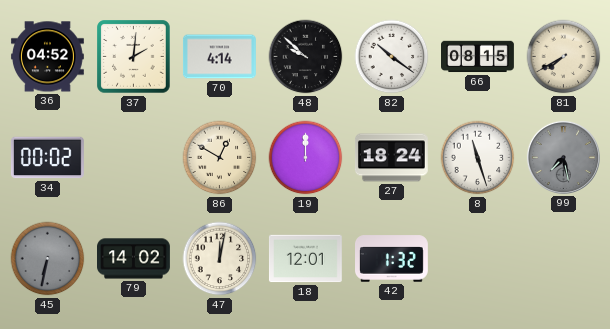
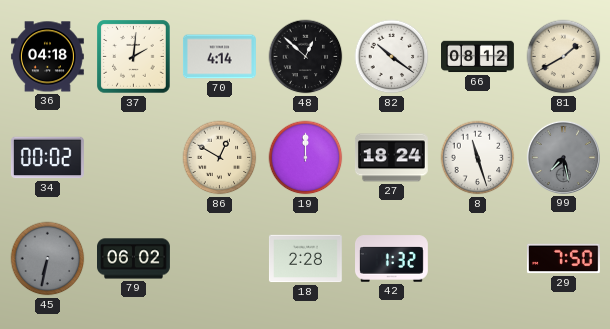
36: 04:52 -> 04:18
48: 9:52 -> 12:52
66: 08:15 -> 08:12
81: 7:40 -> 1:40
79: 14:02 -> 06:02
47: 12:02 -> none
18: 12:01 -> 2:28
29: none -> 7:50
